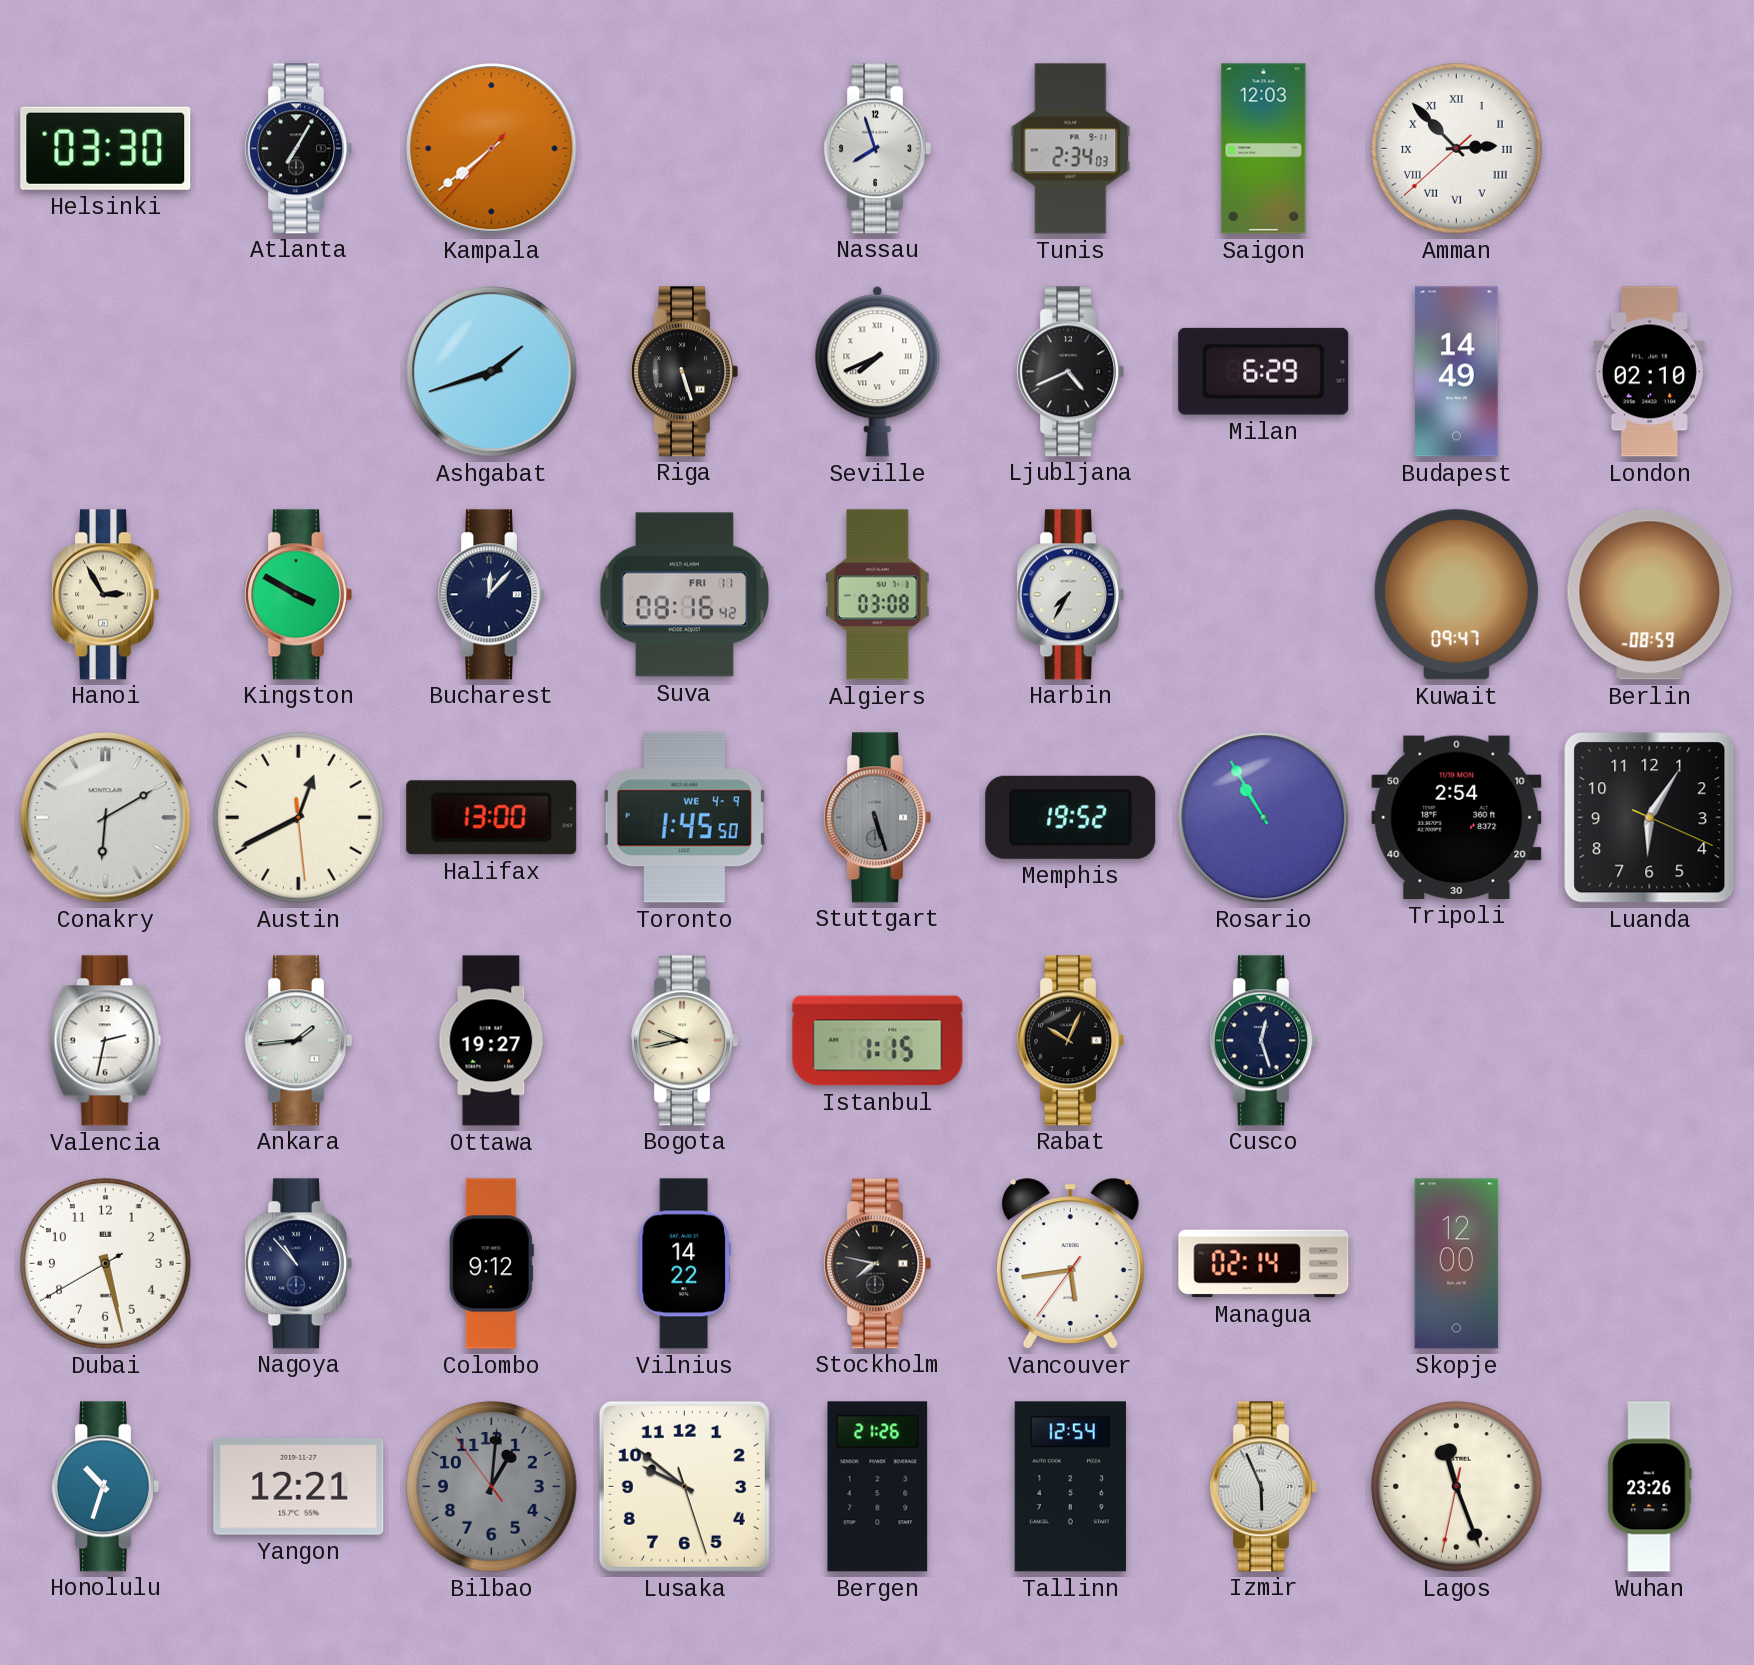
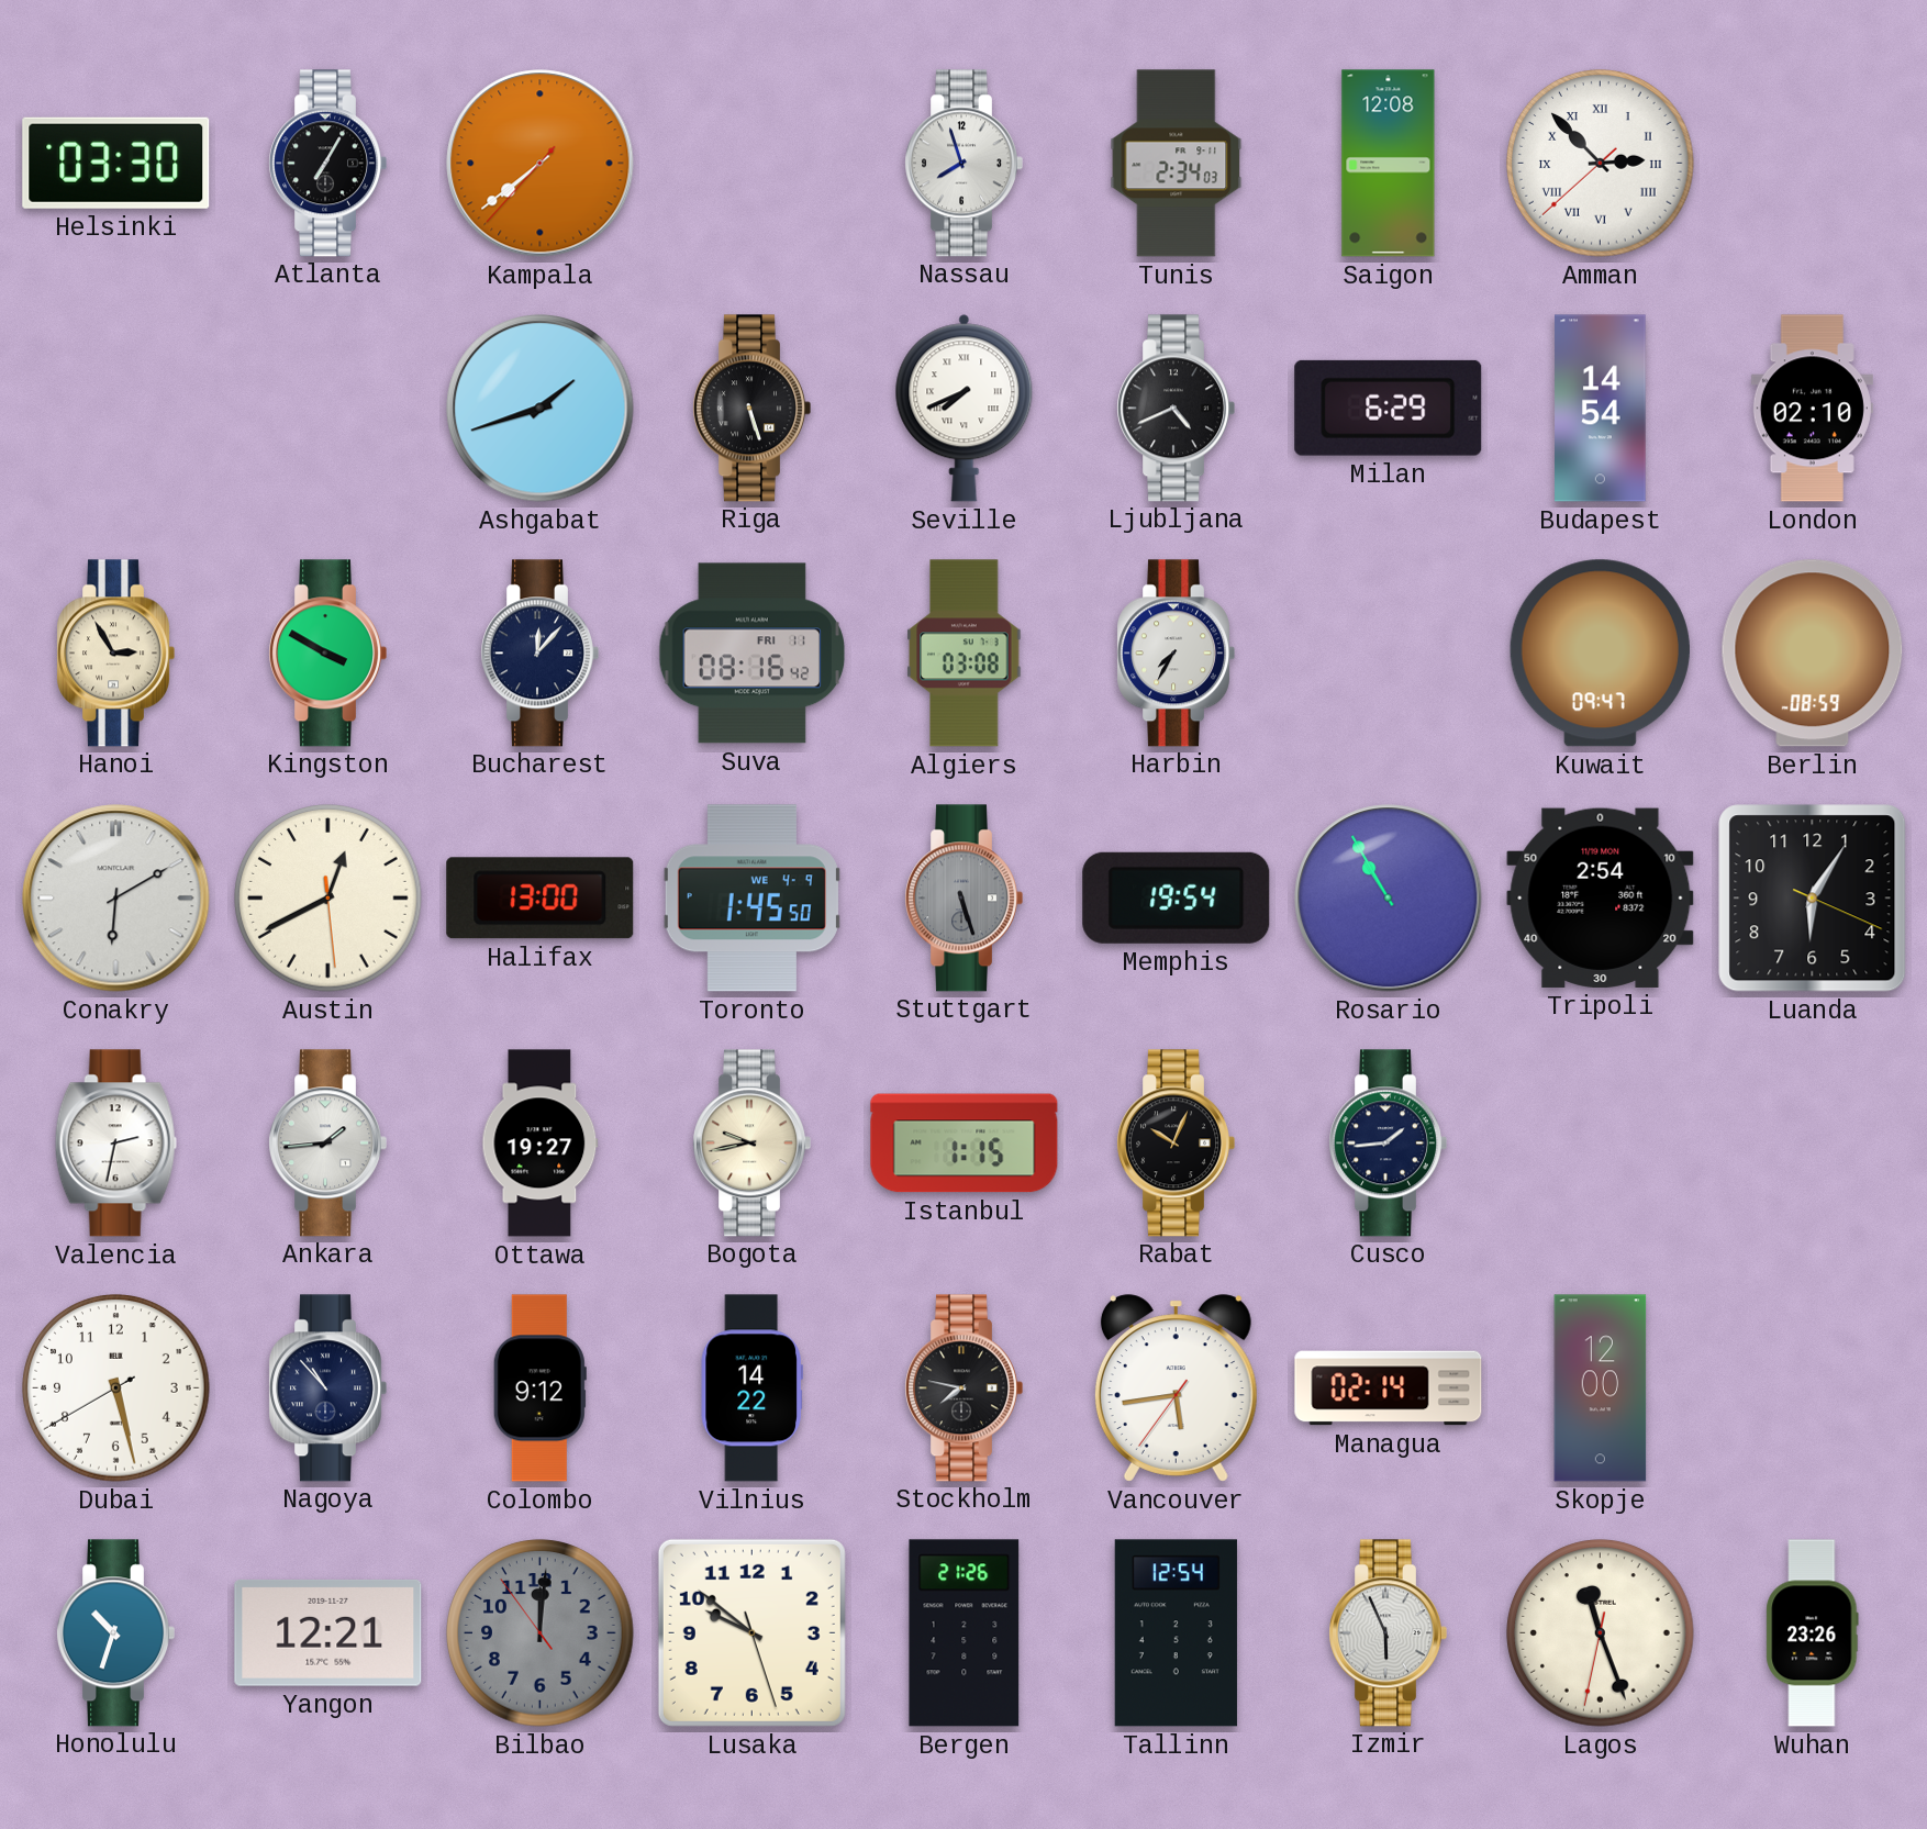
Saigon: 12:03 -> 12:08
Budapest: 14:49 -> 14:54
Memphis: 19:52 -> 19:54
Cusco: 12:27 -> 1:44
Bilbao: 1:00 -> 12:00
